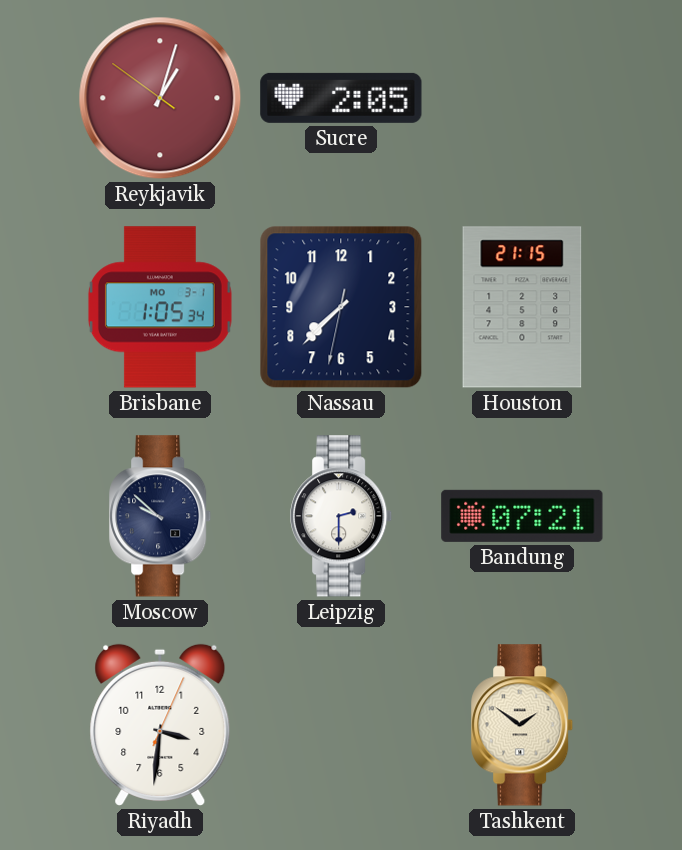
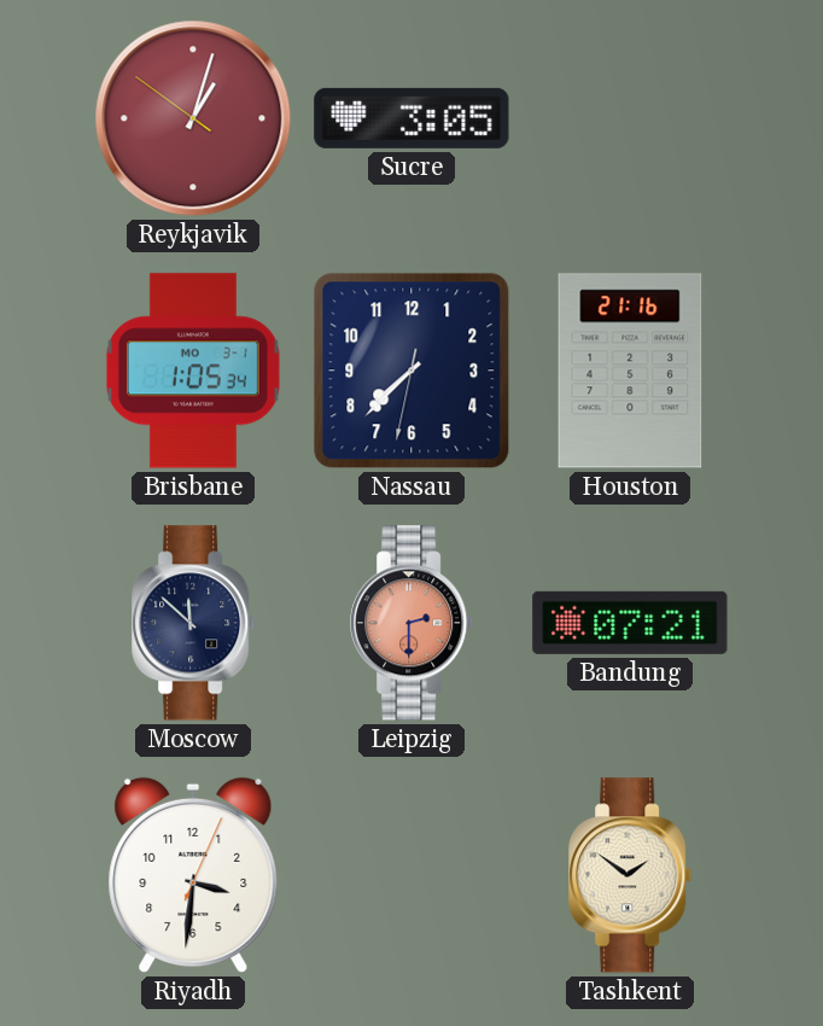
Sucre: 2:05 -> 3:05
Houston: 21:15 -> 21:16
Moscow: 9:52 -> 11:52
Leipzig dial: white -> salmon
